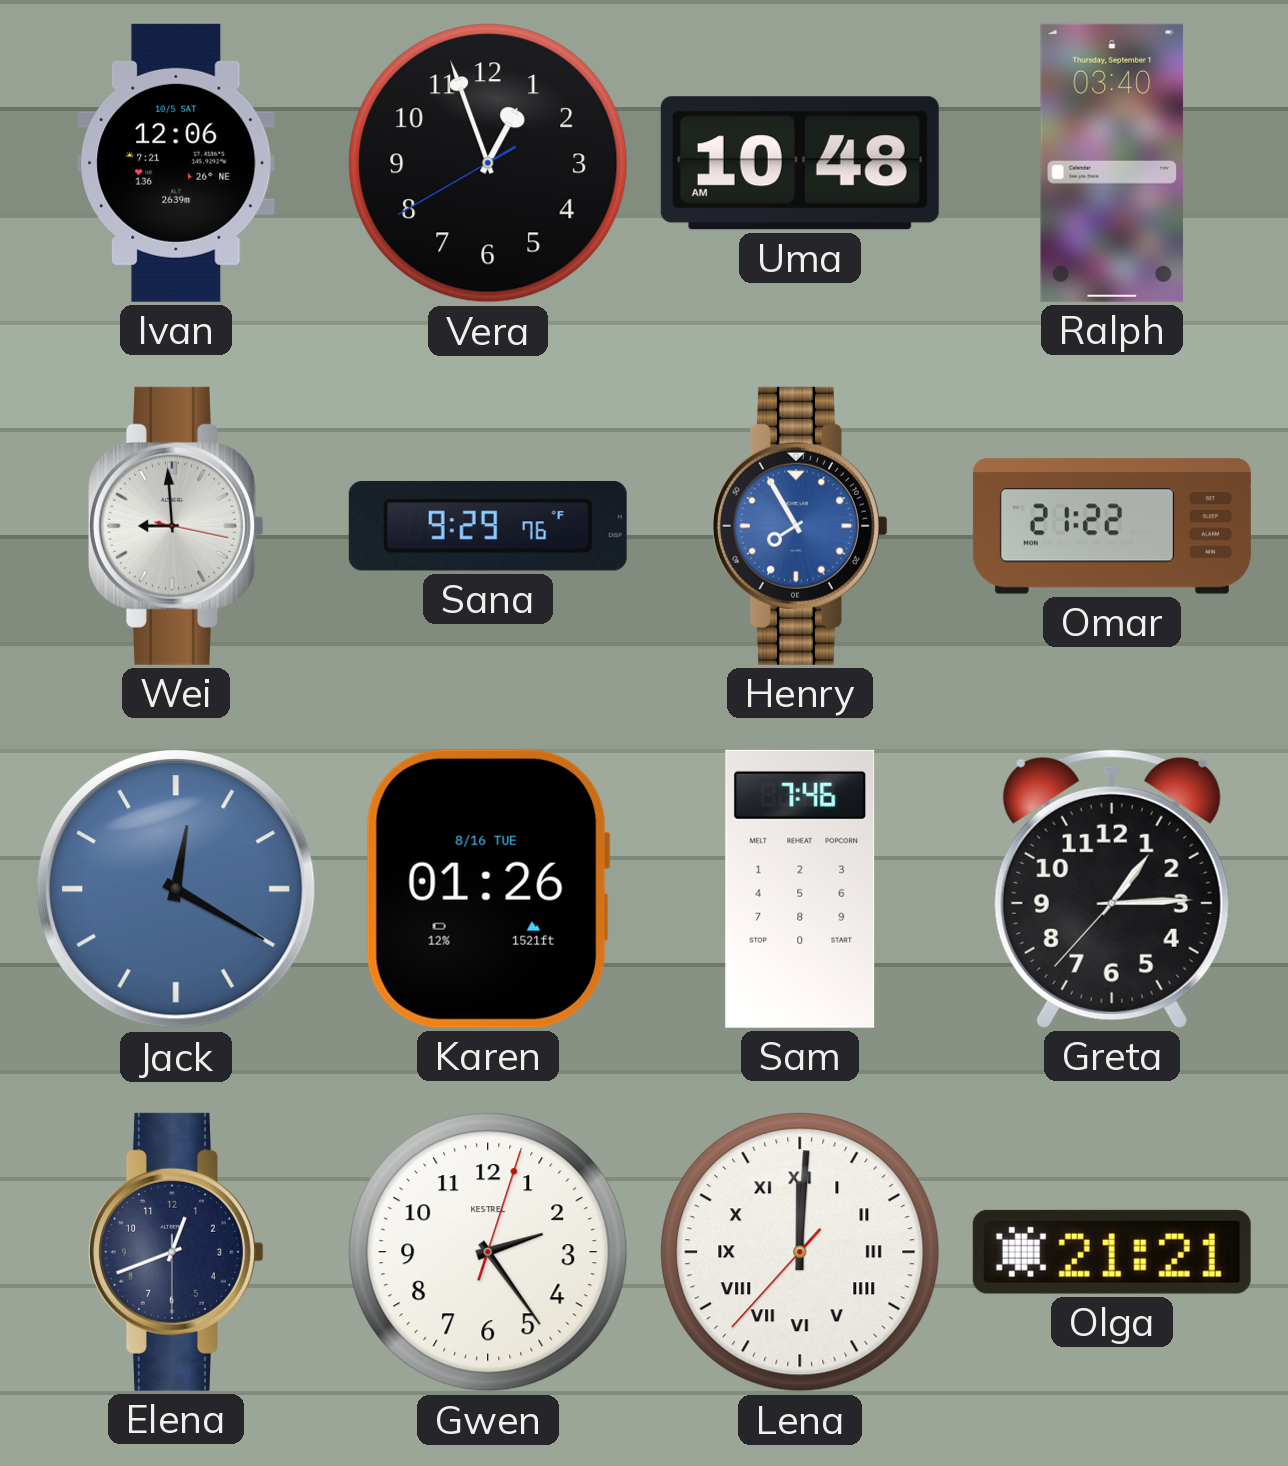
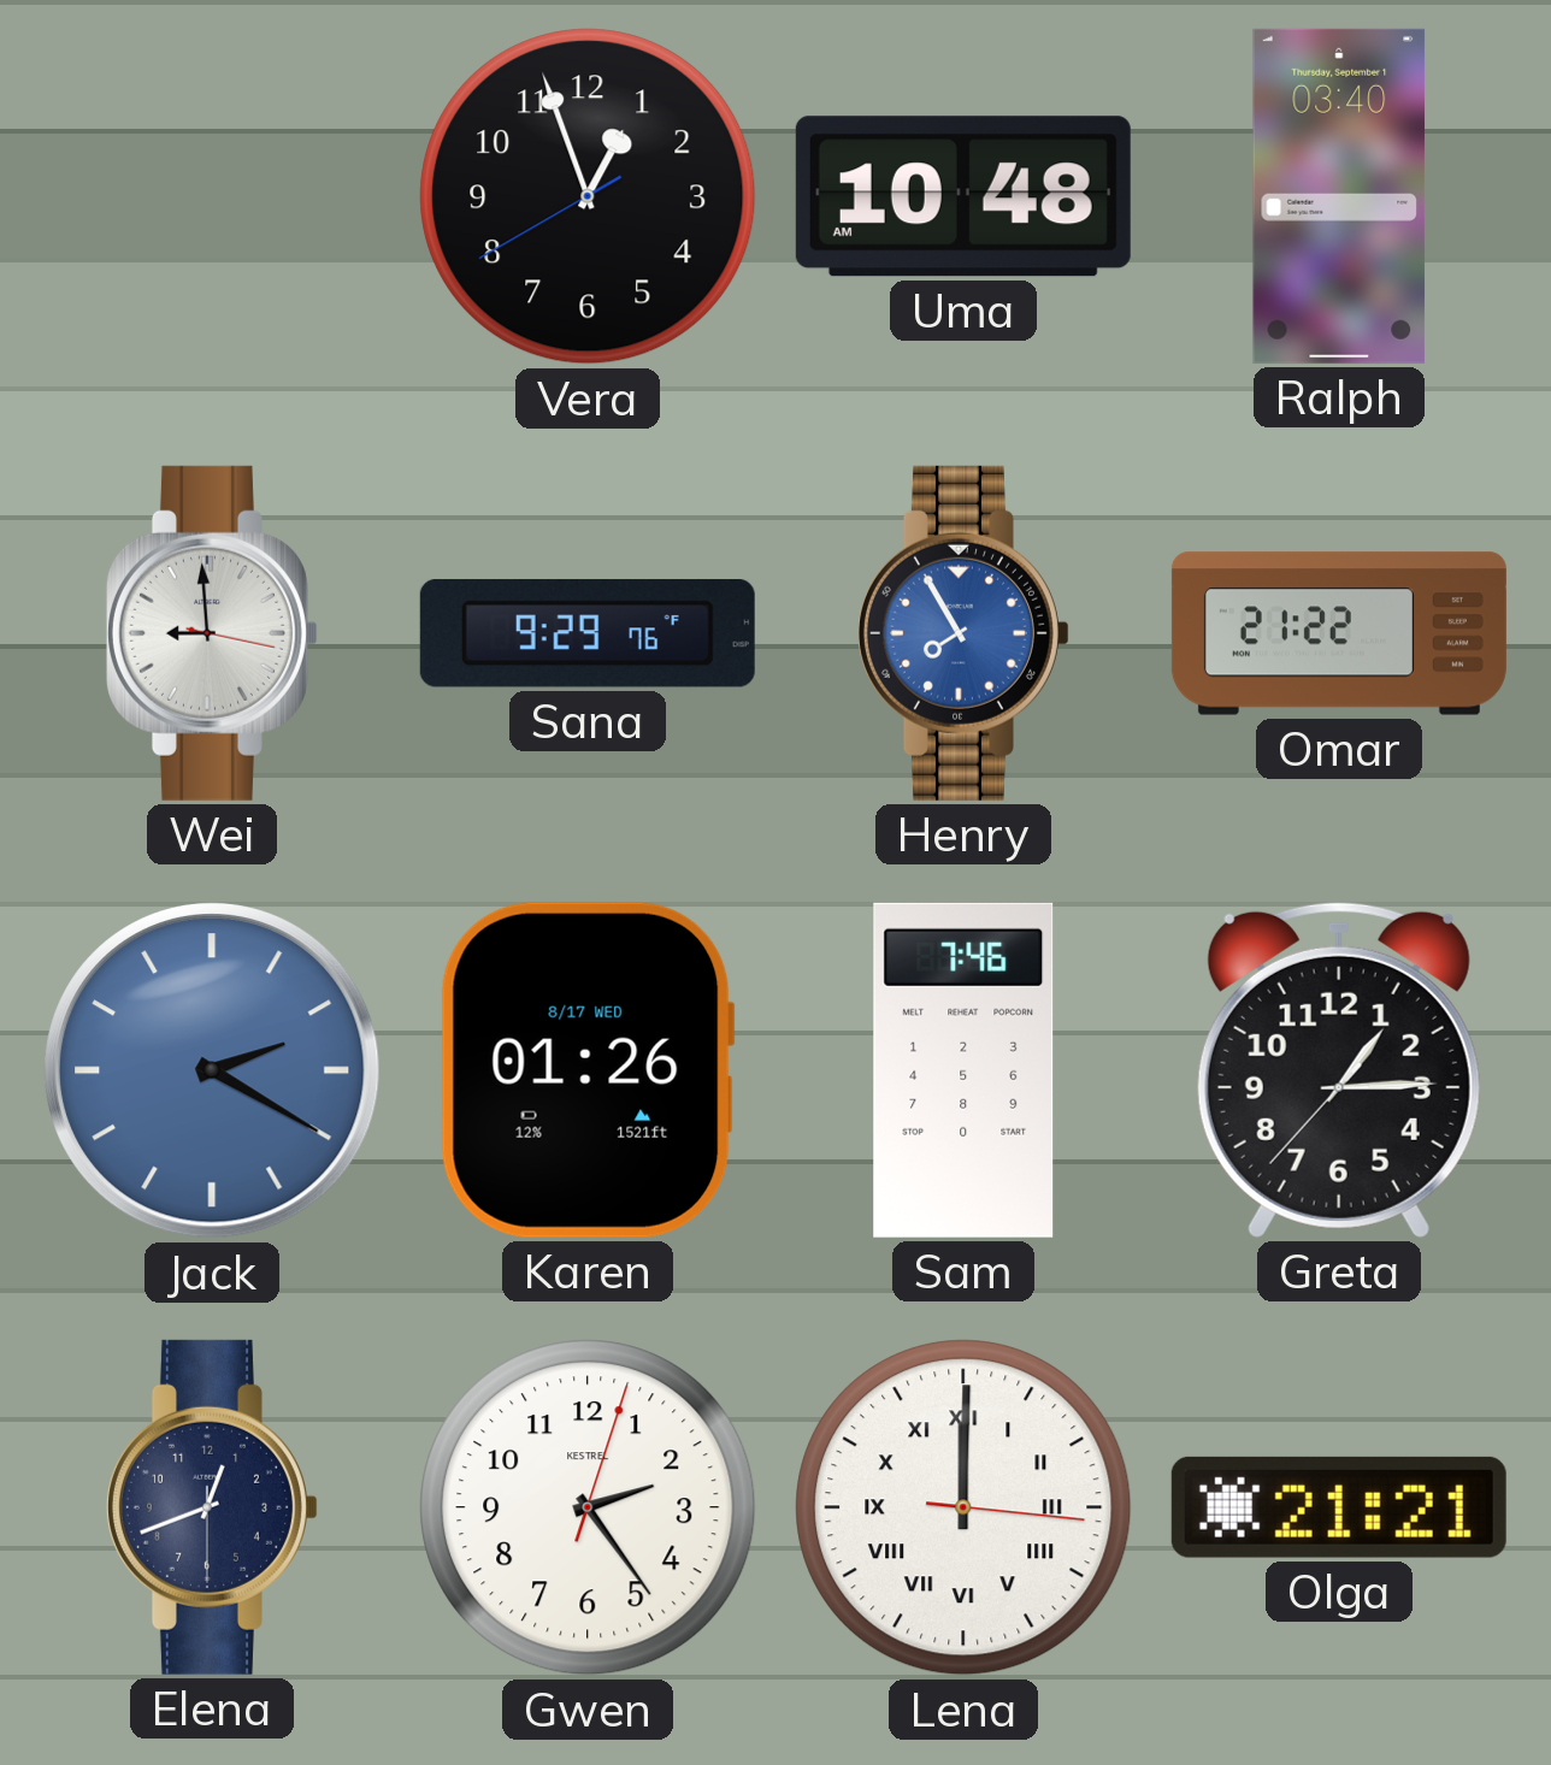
Ivan: 12:06 -> none
Jack: 12:20 -> 2:20
Karen date: 8/16 TUE -> 8/17 WED
Lena: 12:00:37 -> 12:00:16
